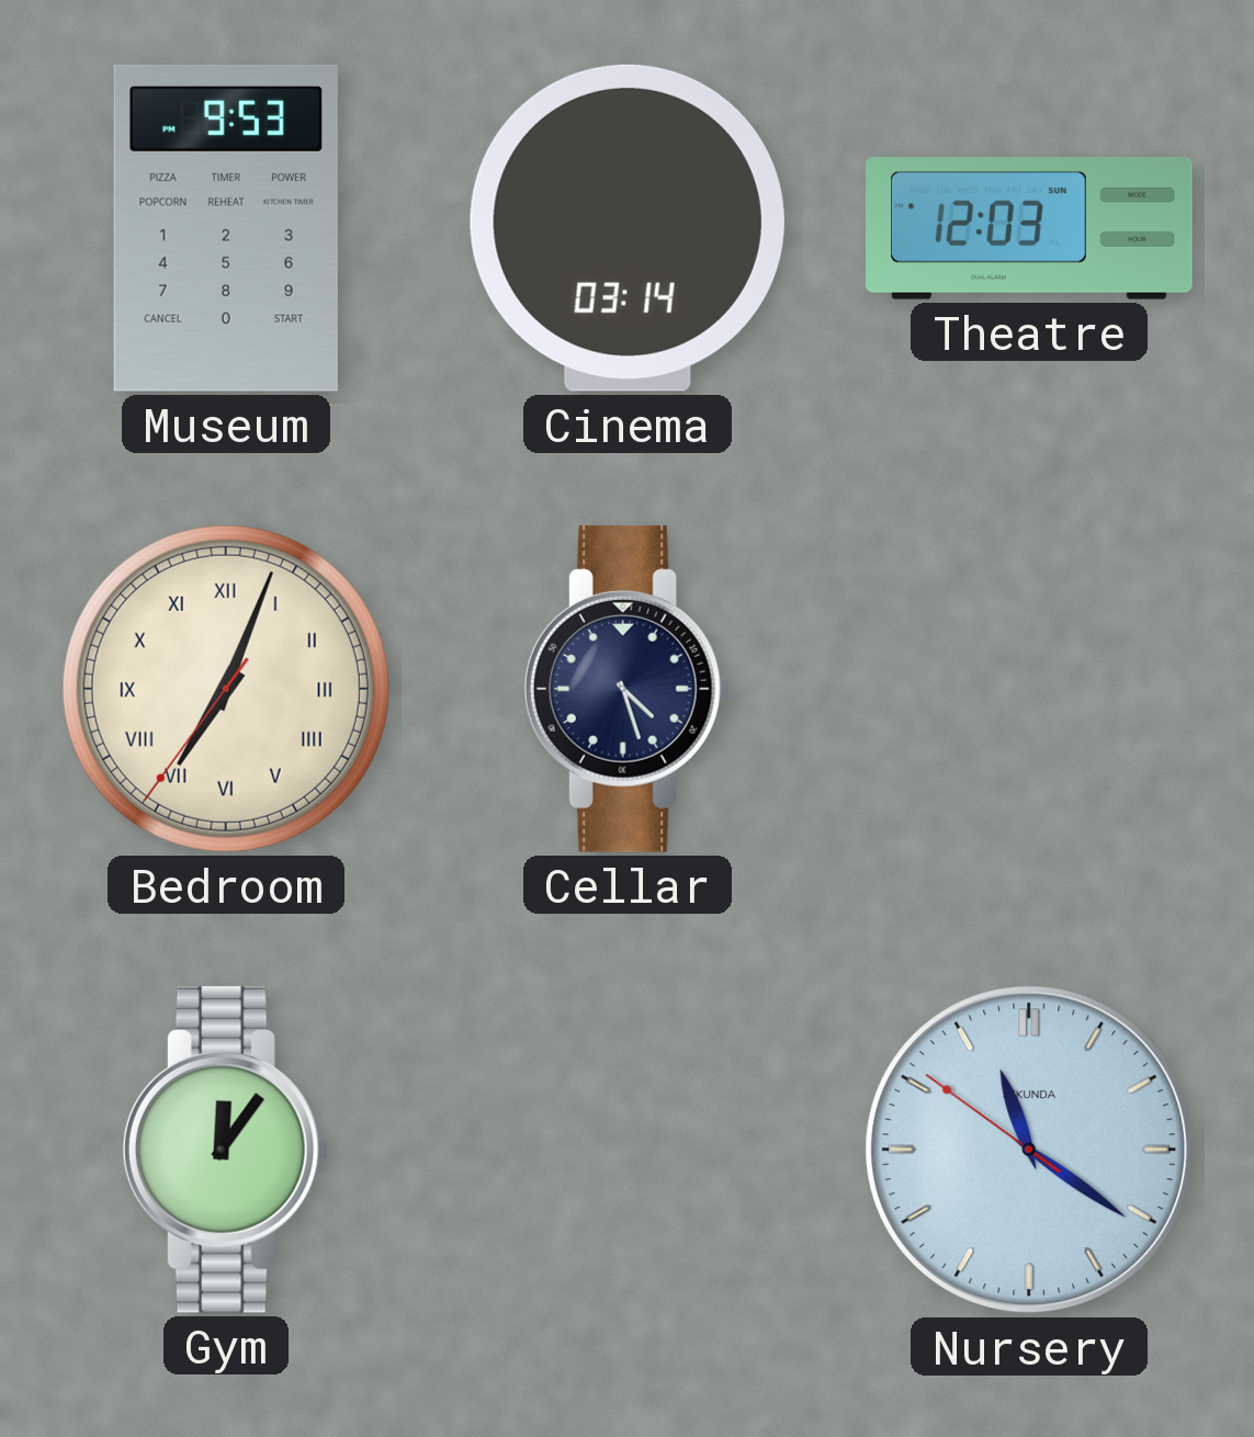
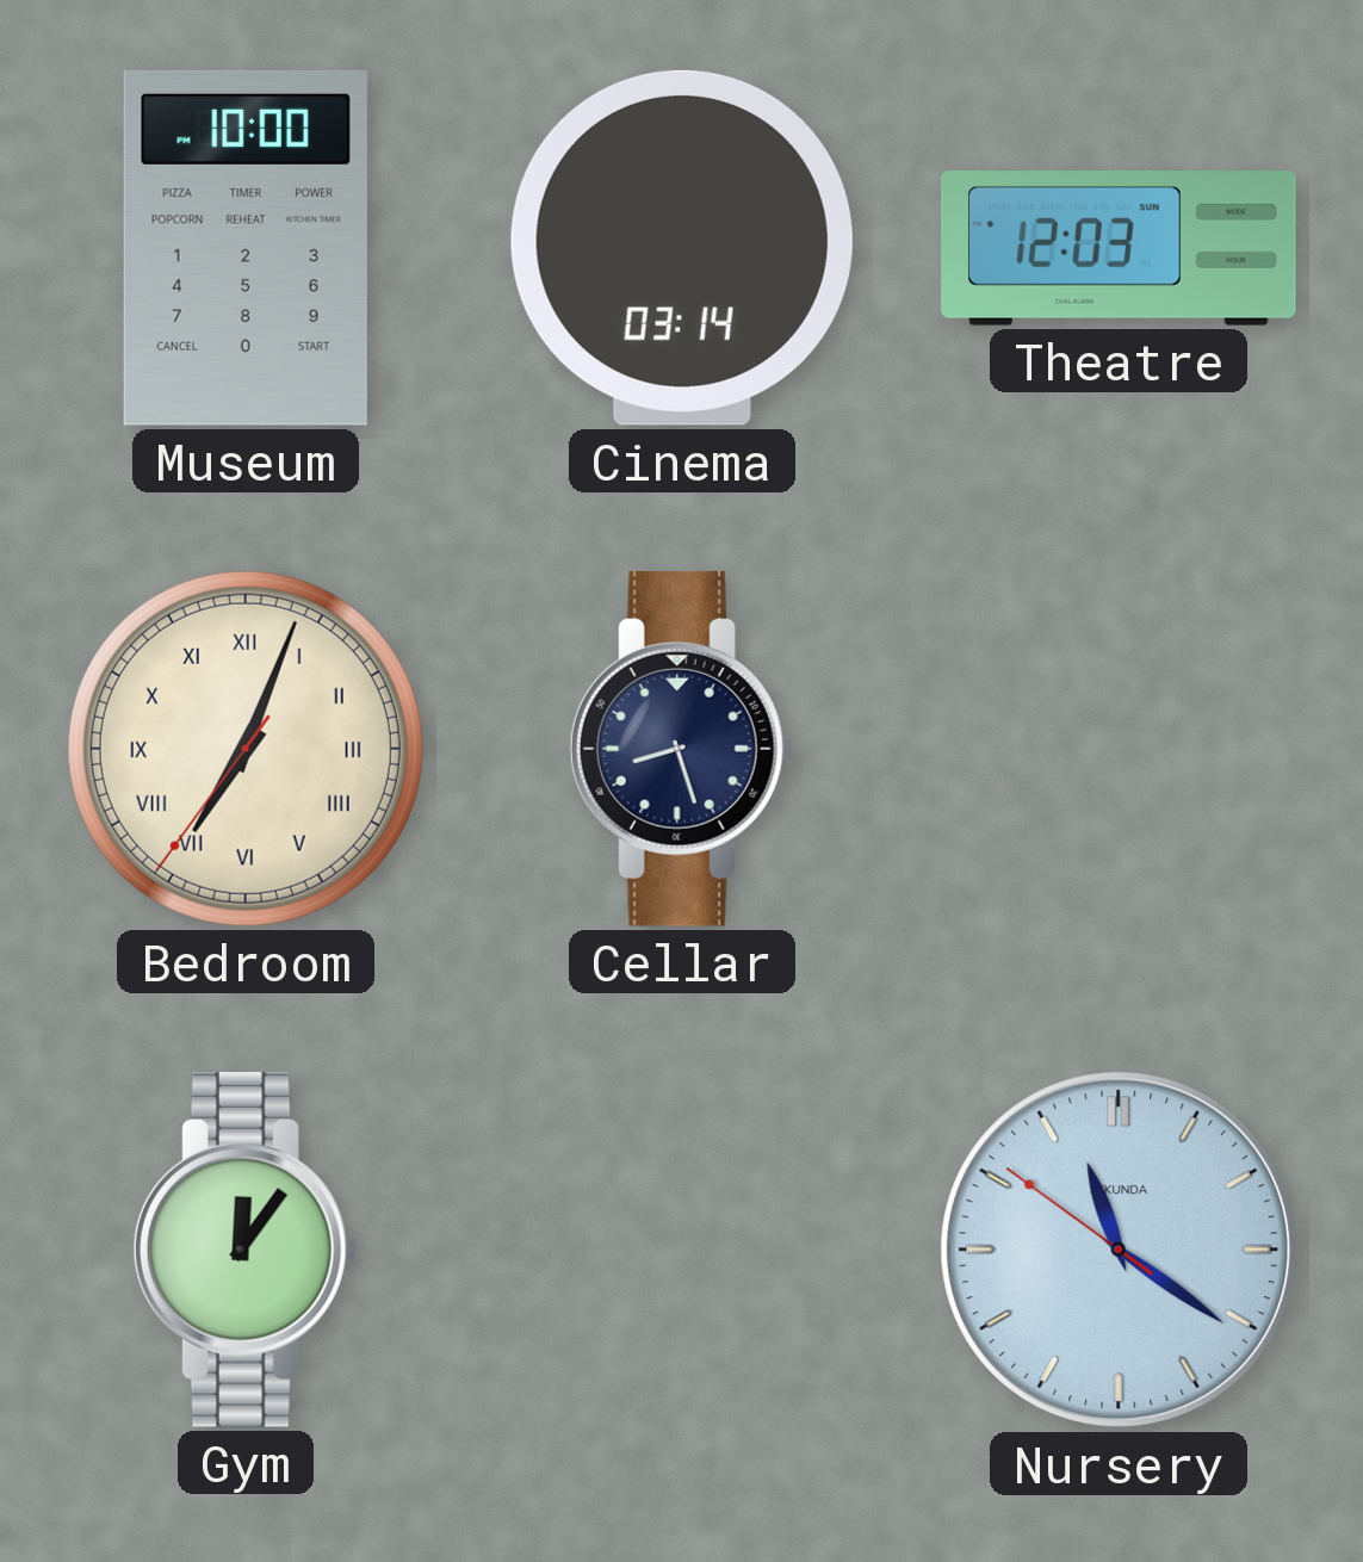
Museum: 9:53 -> 10:00
Cellar: 4:27 -> 8:27
